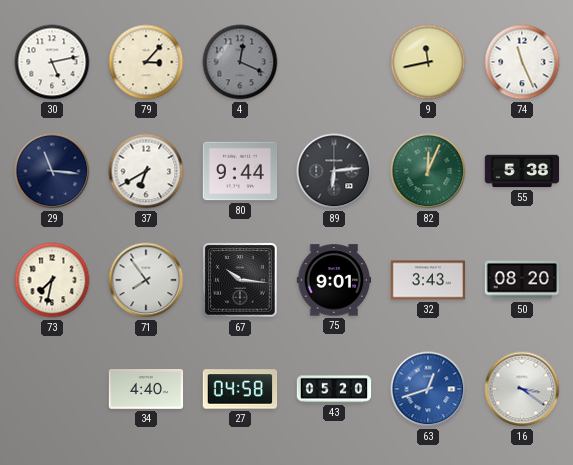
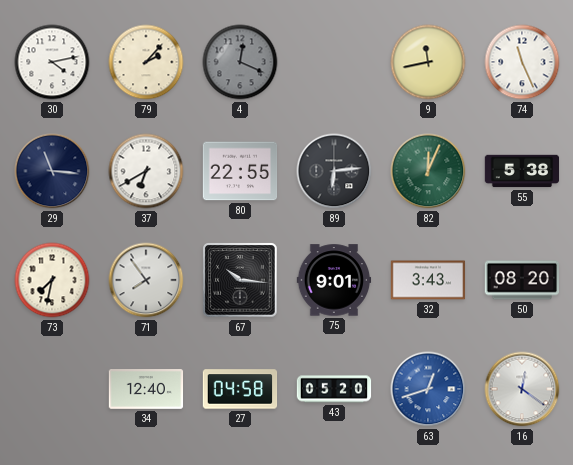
30: 5:13 -> 4:13
79: 3:07 -> 2:07
80: 9:44 -> 22:55
34: 4:40 -> 12:40
16: 3:21 -> 12:21
